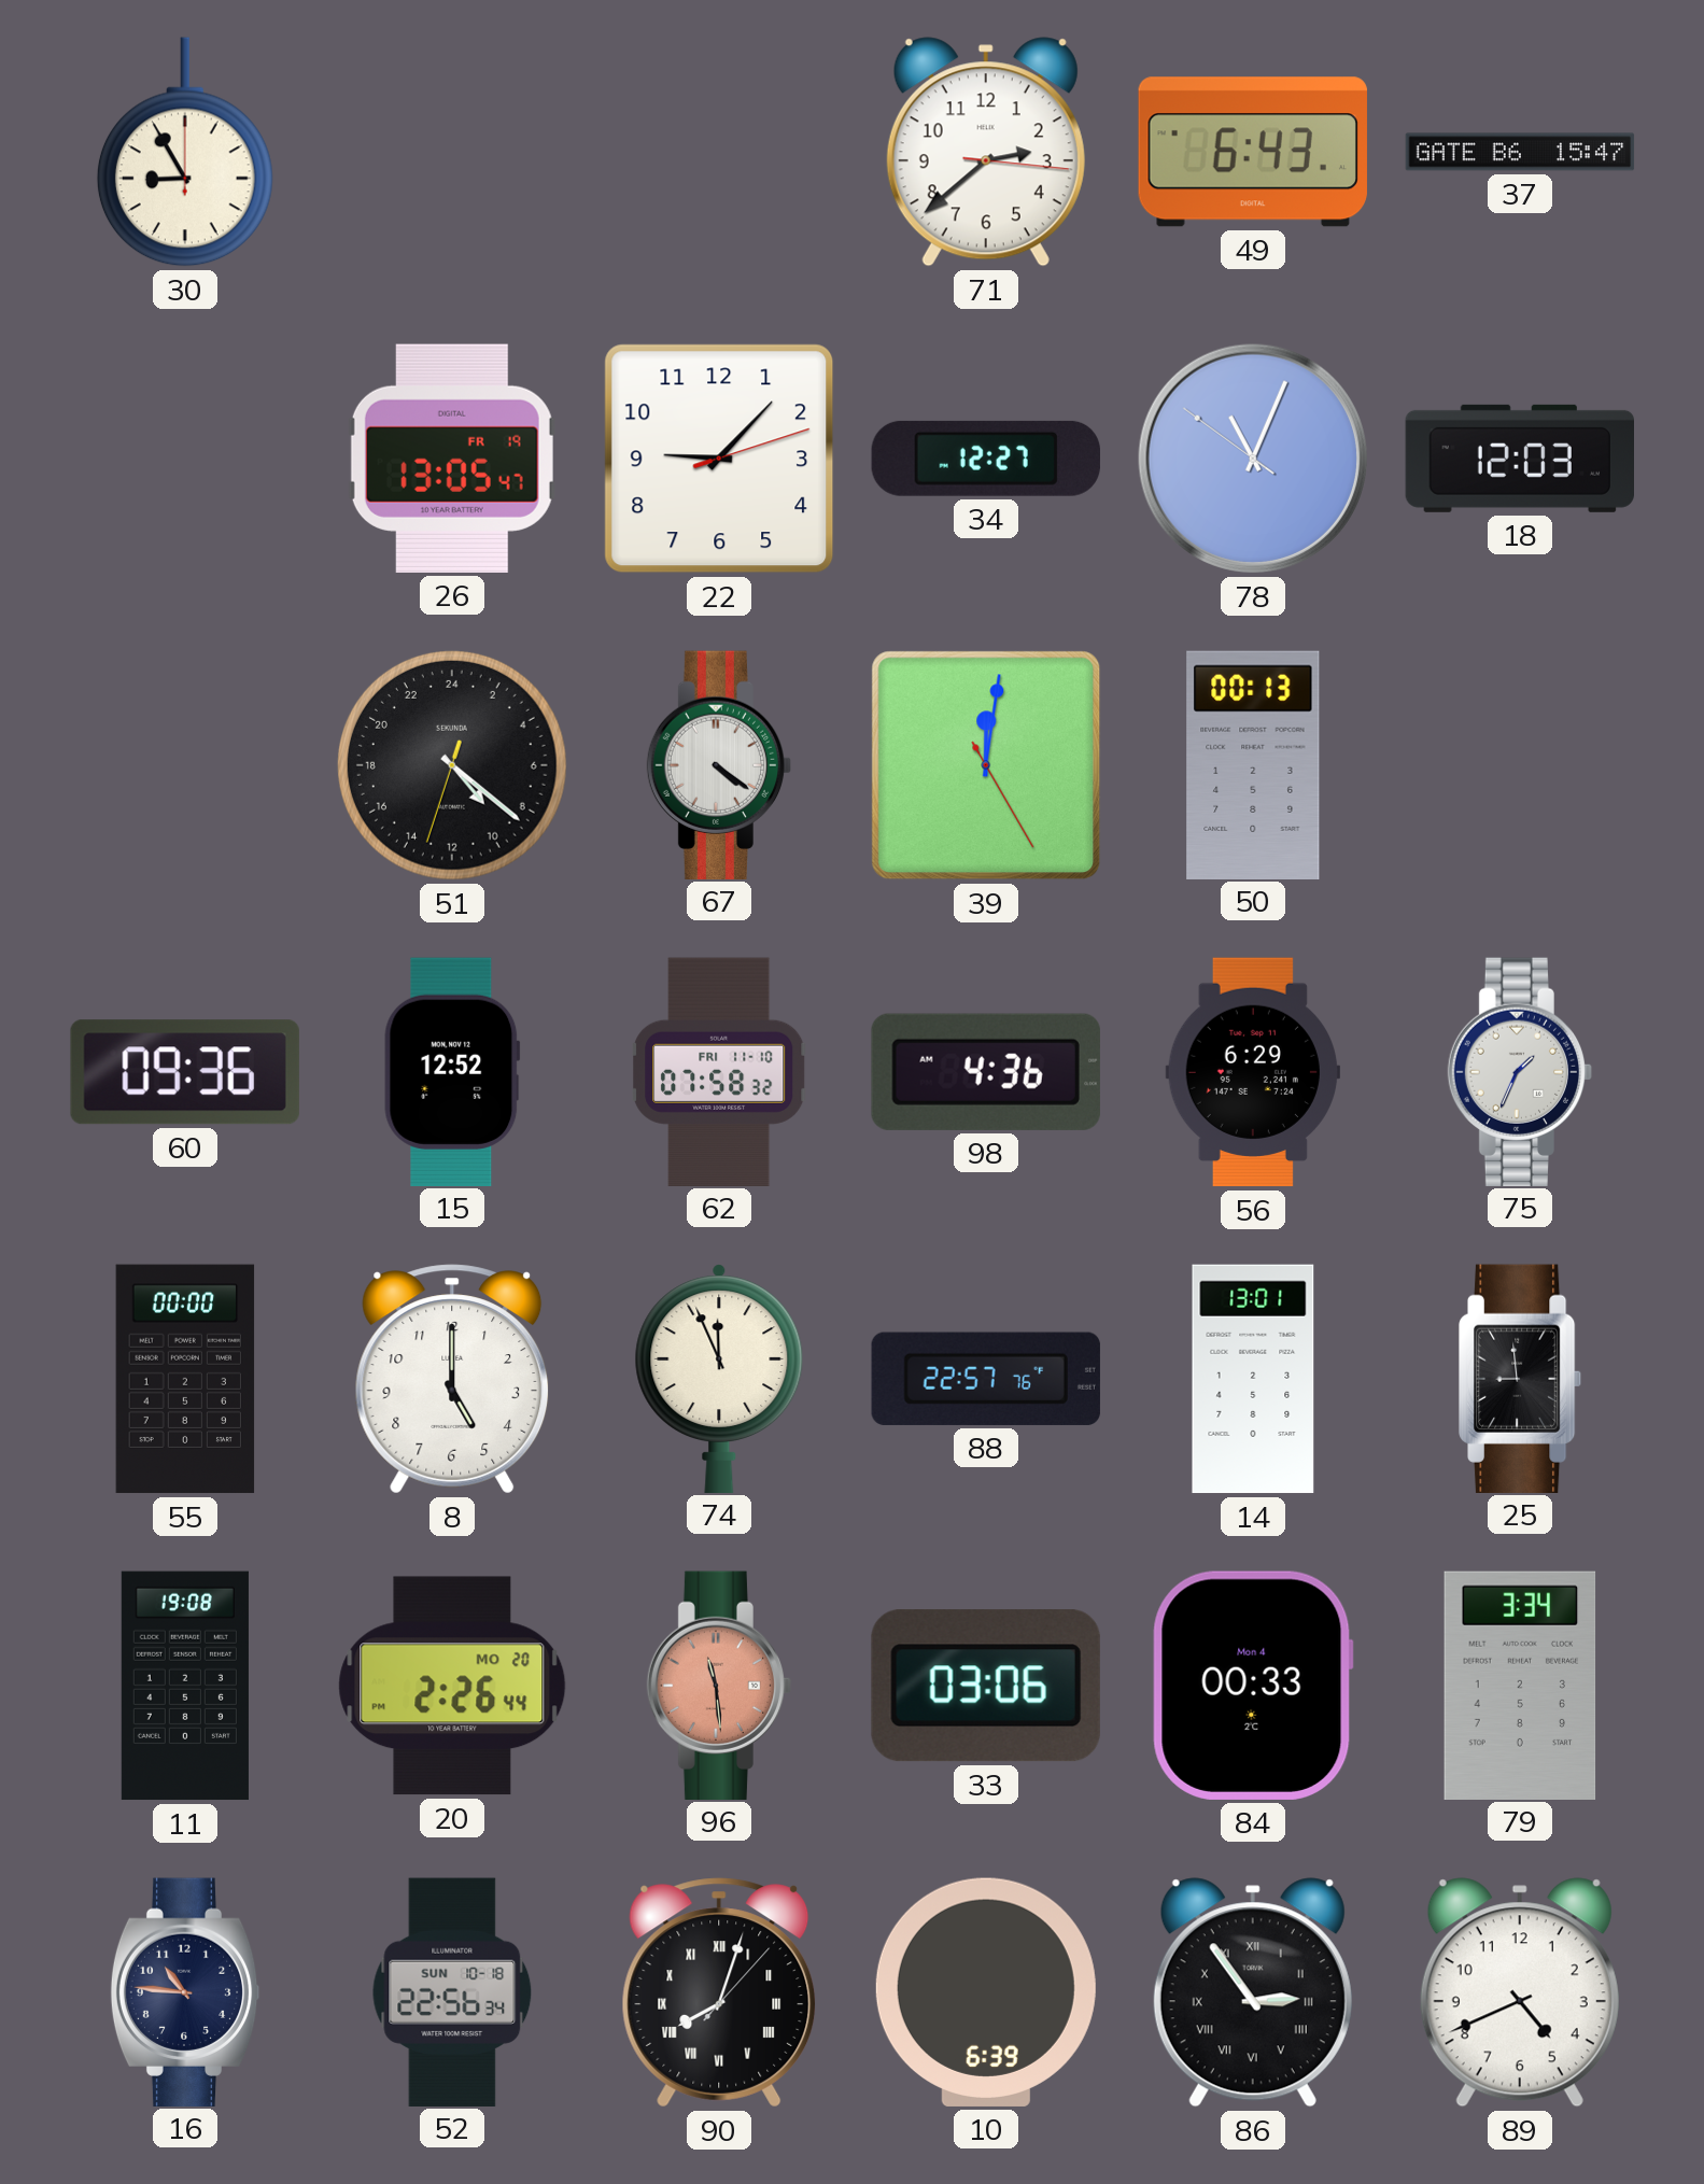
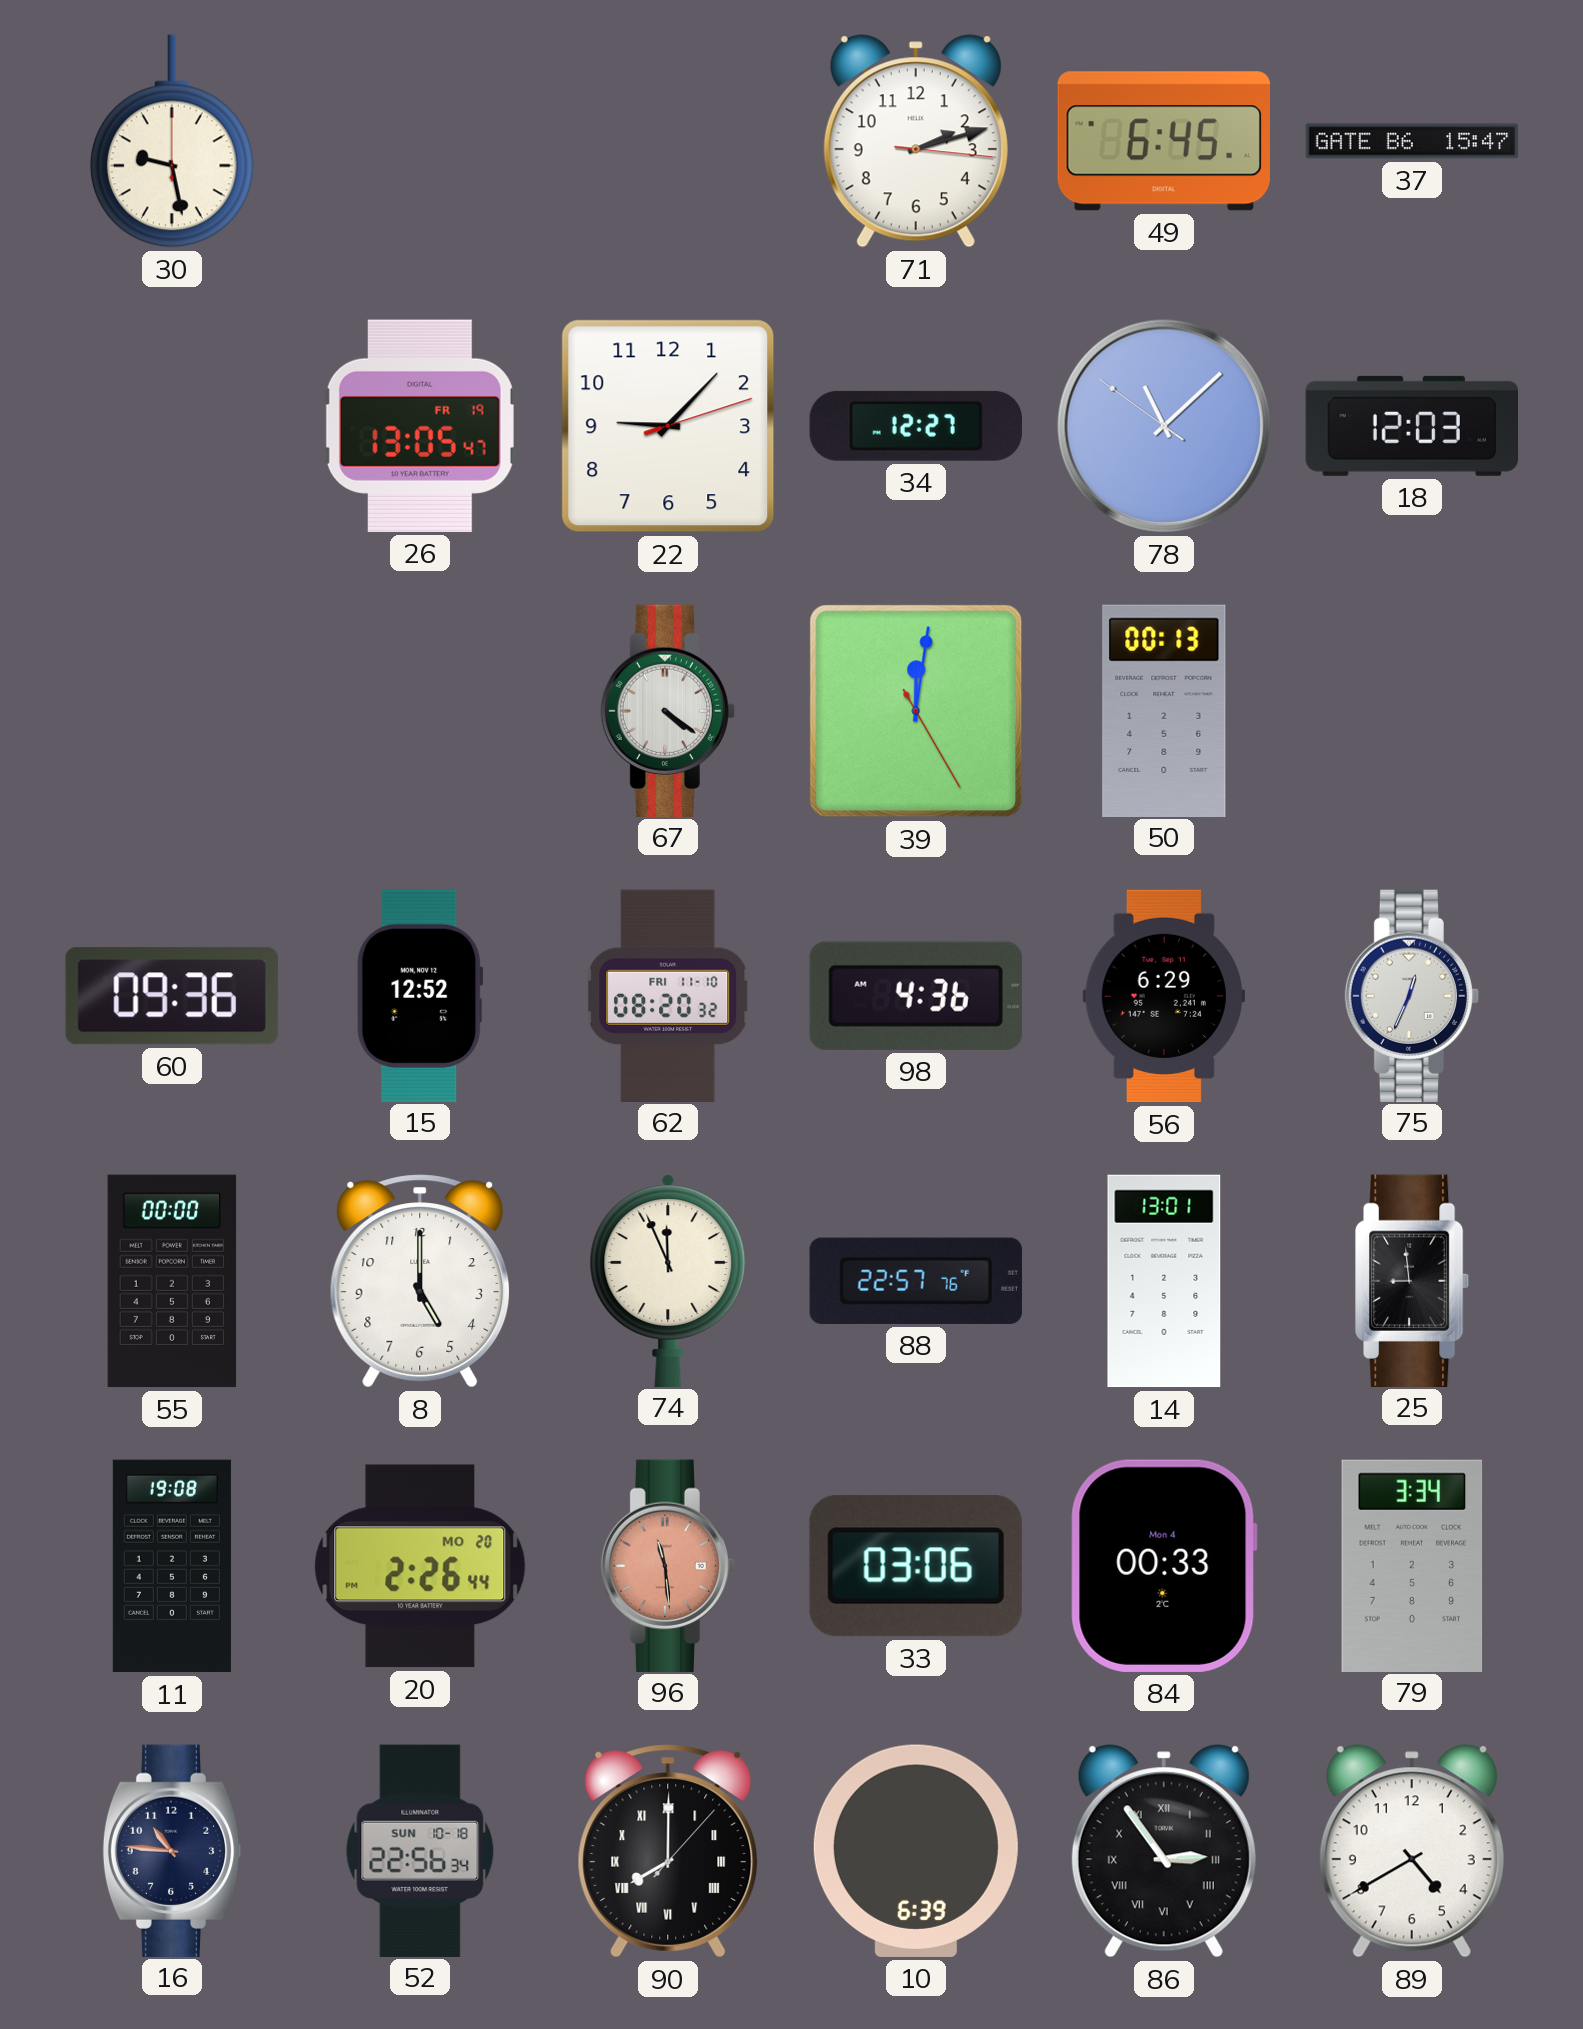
30: 8:55 -> 9:28
71: 2:38 -> 2:12
49: 6:43 -> 6:45
78: 11:03 -> 11:07
51: 9:21 -> none
62: 07:58 -> 08:20
75: 1:34 -> 12:34
90: 8:03 -> 8:00
89: 4:41 -> 4:40
